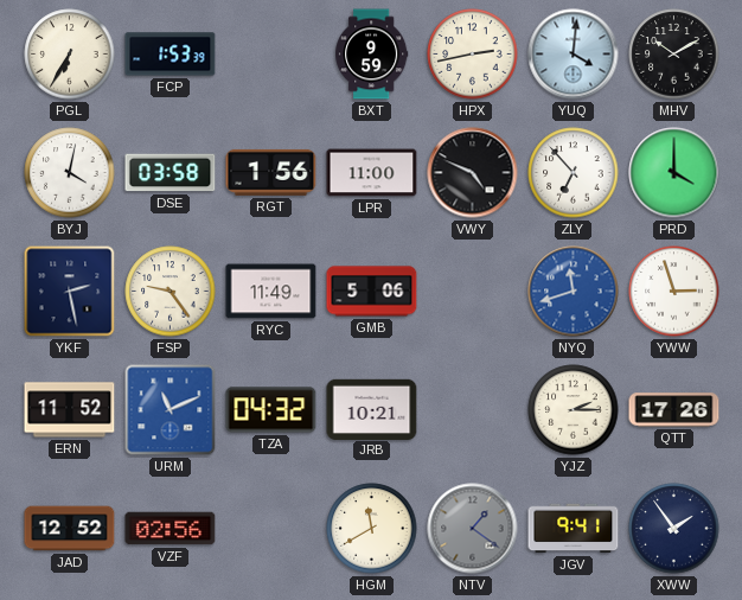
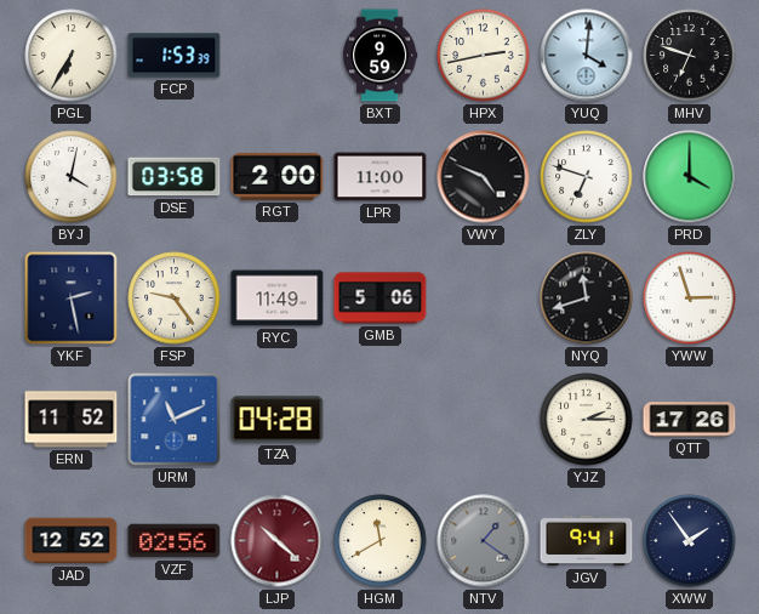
MHV: 10:10 -> 6:48
RGT: 1:56 -> 2:00
ZLY: 6:53 -> 6:48
NYQ dial: blue -> black
TZA: 04:32 -> 04:28
JRB: 10:21 -> none
LJP: none -> 10:22
